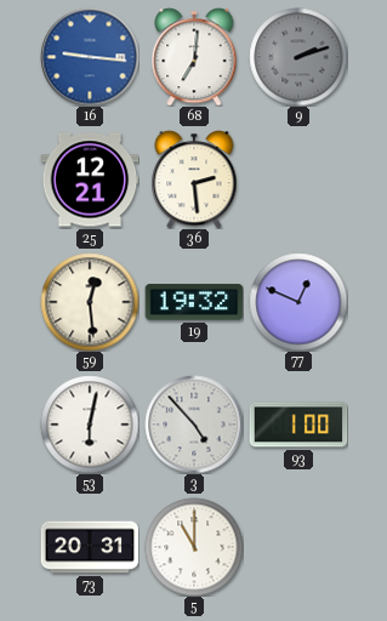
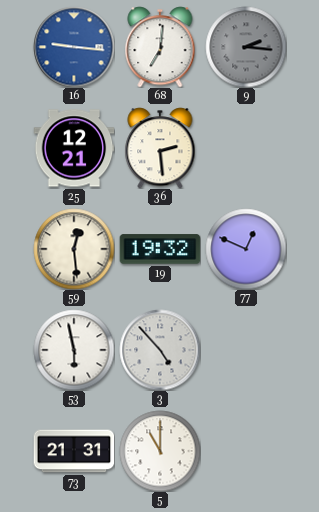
9: 2:12 -> 2:16
53: 6:02 -> 5:58
93: 1:00 -> none
73: 20:31 -> 21:31
